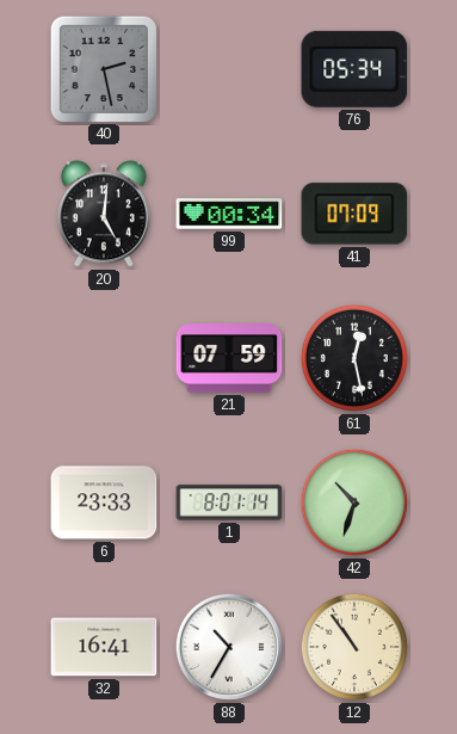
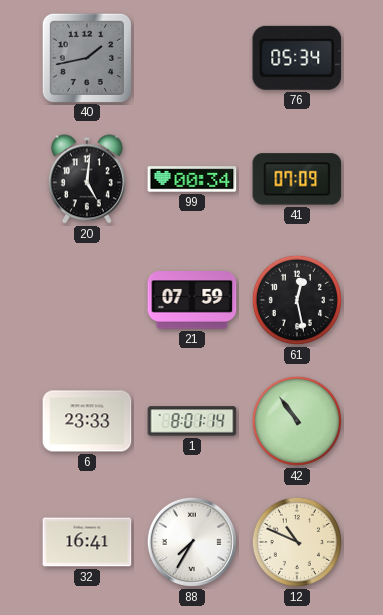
40: 2:28 -> 1:43
42: 10:33 -> 10:54
88: 10:35 -> 7:35
12: 10:54 -> 10:49
